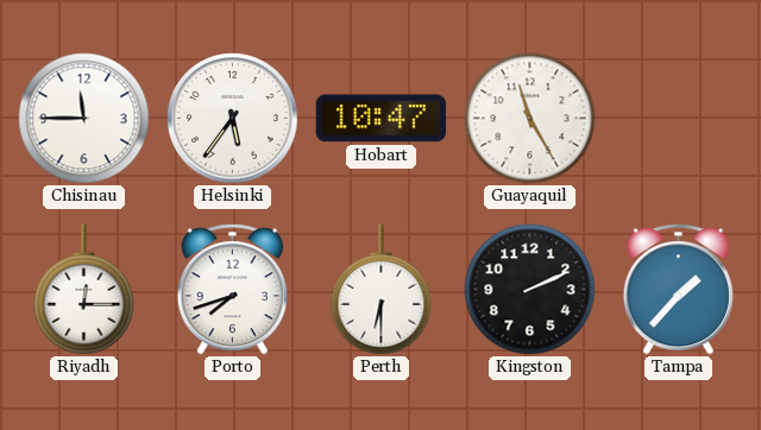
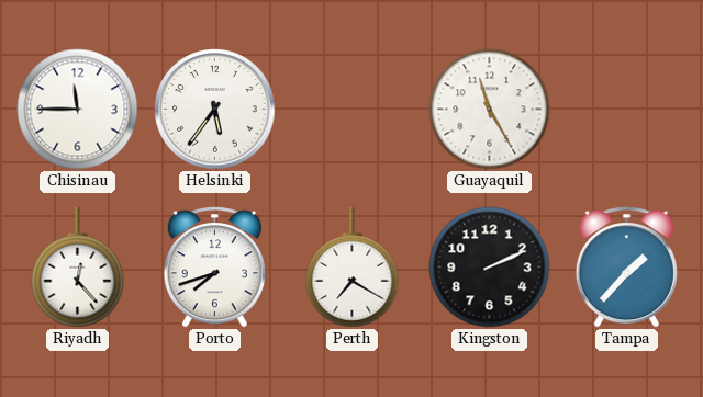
Hobart: 10:47 -> none
Riyadh: 12:15 -> 12:23
Perth: 6:30 -> 7:20
